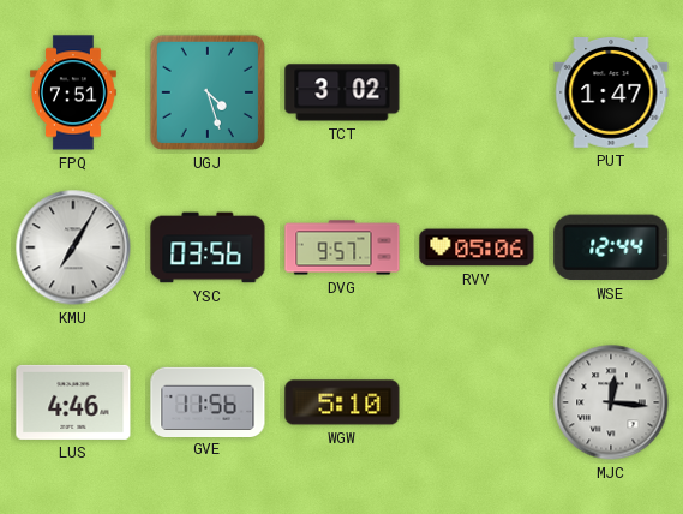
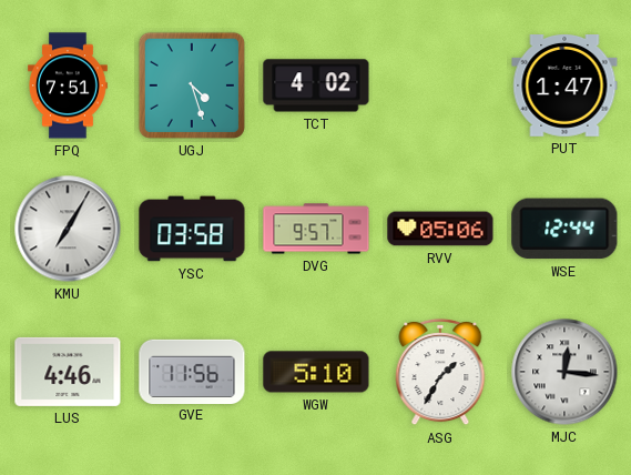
TCT: 3:02 -> 4:02
YSC: 03:56 -> 03:58
ASG: none -> 1:35
